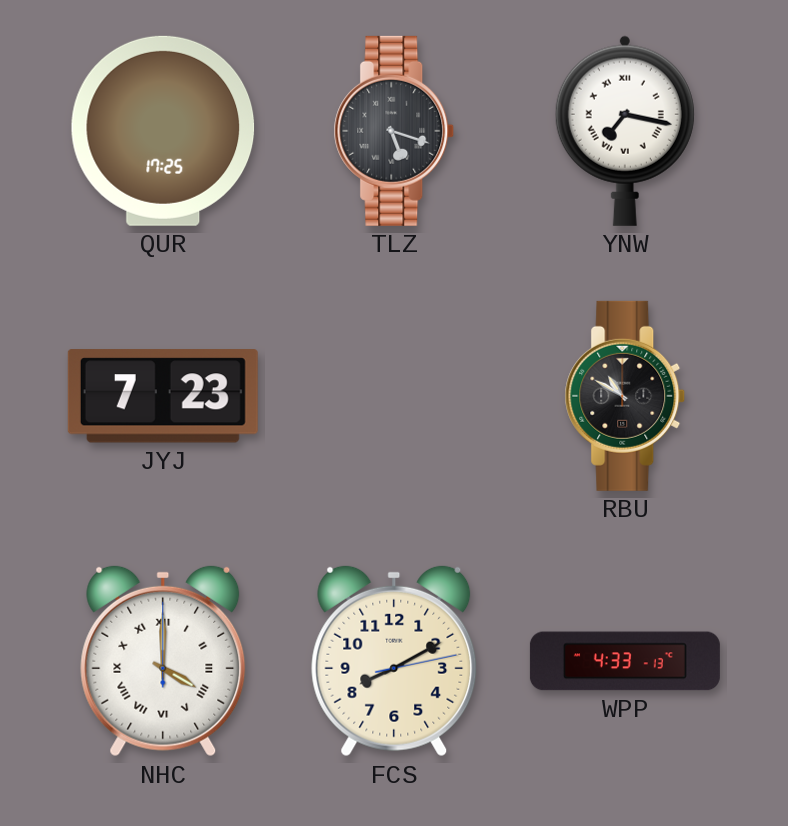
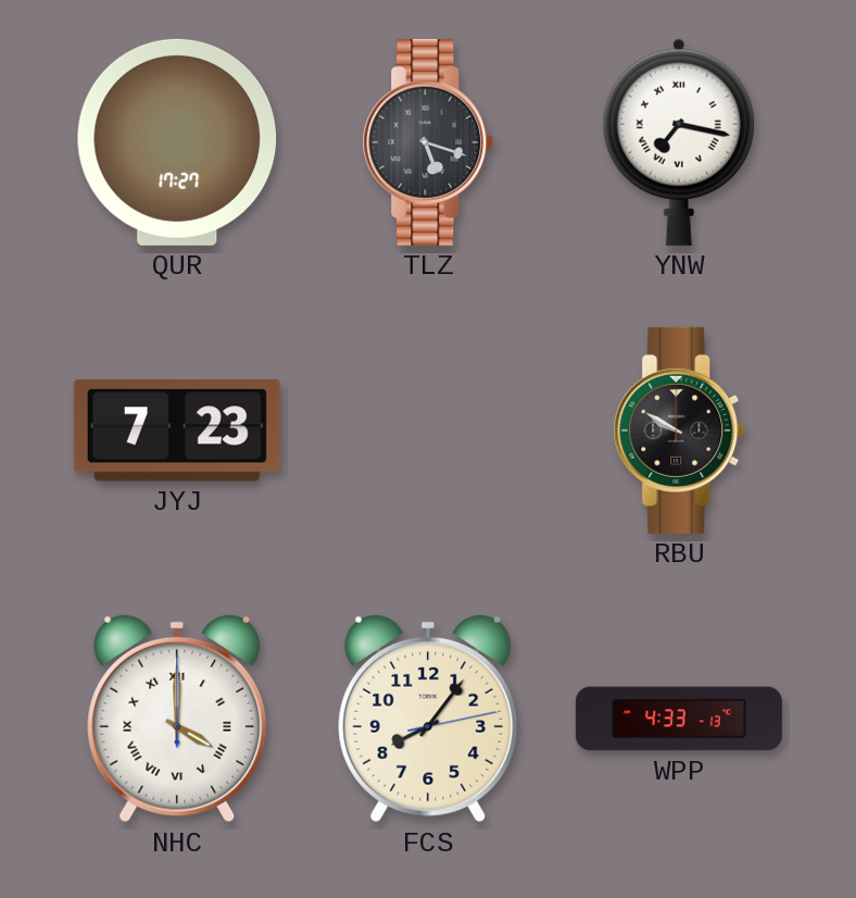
QUR: 17:25 -> 17:27
RBU: 10:50 -> 9:50
FCS: 8:10 -> 8:06
